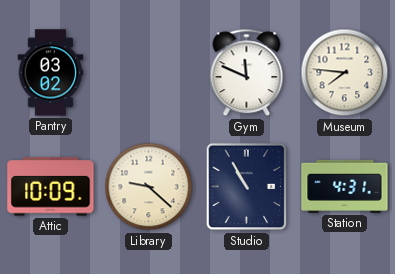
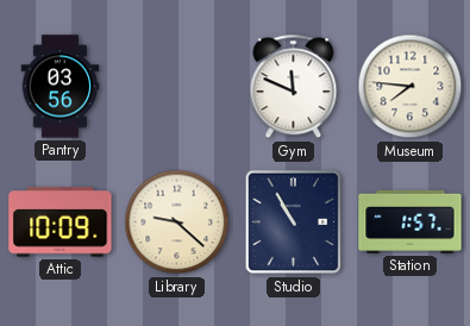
Pantry: 03:02 -> 03:56
Station: 4:31 -> 1:57
